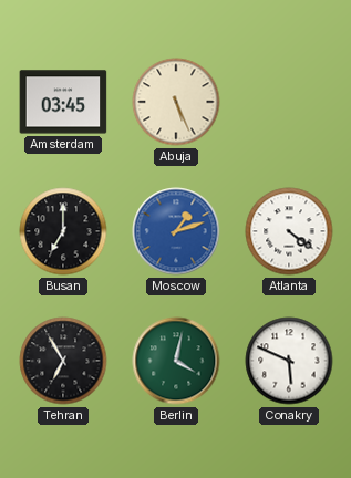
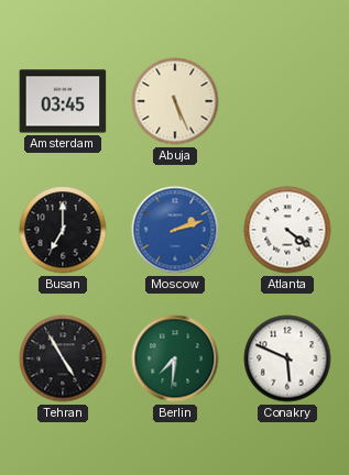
Moscow: 1:12 -> 2:12
Tehran: 6:55 -> 4:55
Berlin: 4:02 -> 7:31
